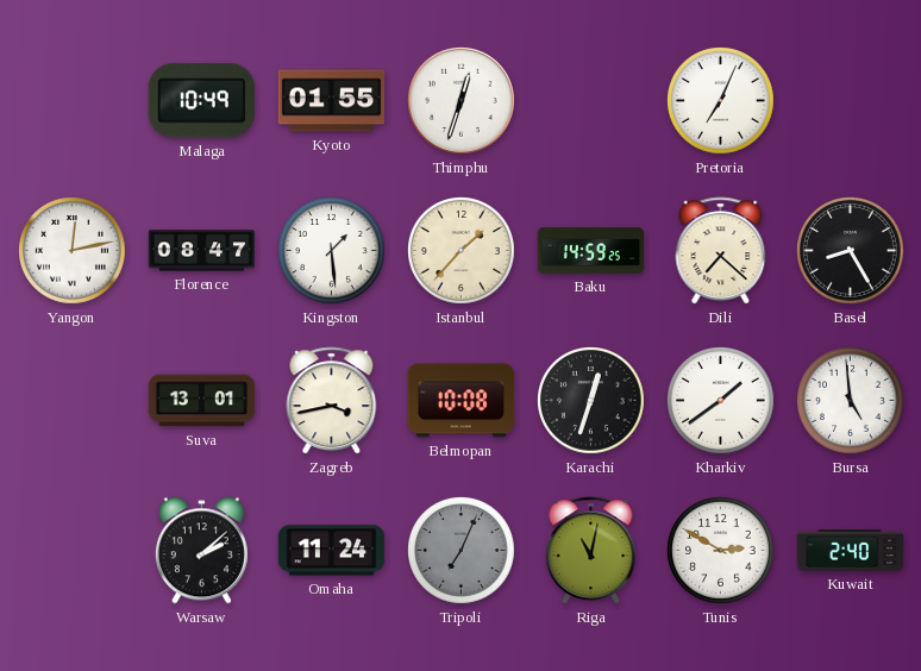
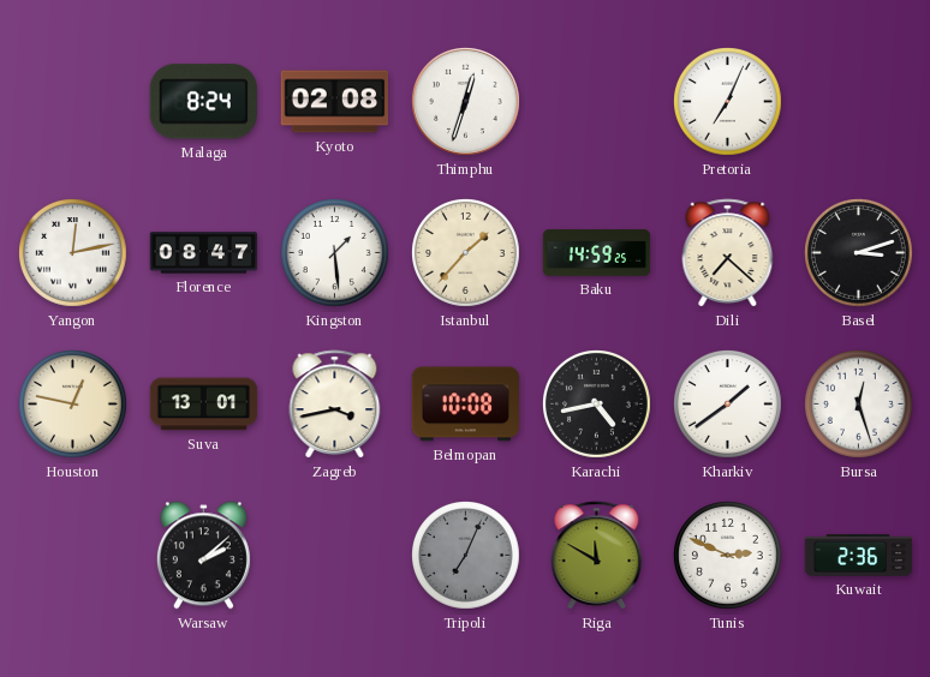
Malaga: 10:49 -> 8:24
Kyoto: 01:55 -> 02:08
Basel: 8:25 -> 3:12
Houston: none -> 12:47
Karachi: 12:33 -> 4:43
Bursa: 4:59 -> 12:27
Omaha: 11:24 -> none
Riga: 11:02 -> 11:50
Tunis: 2:50 -> 2:49
Kuwait: 2:40 -> 2:36
